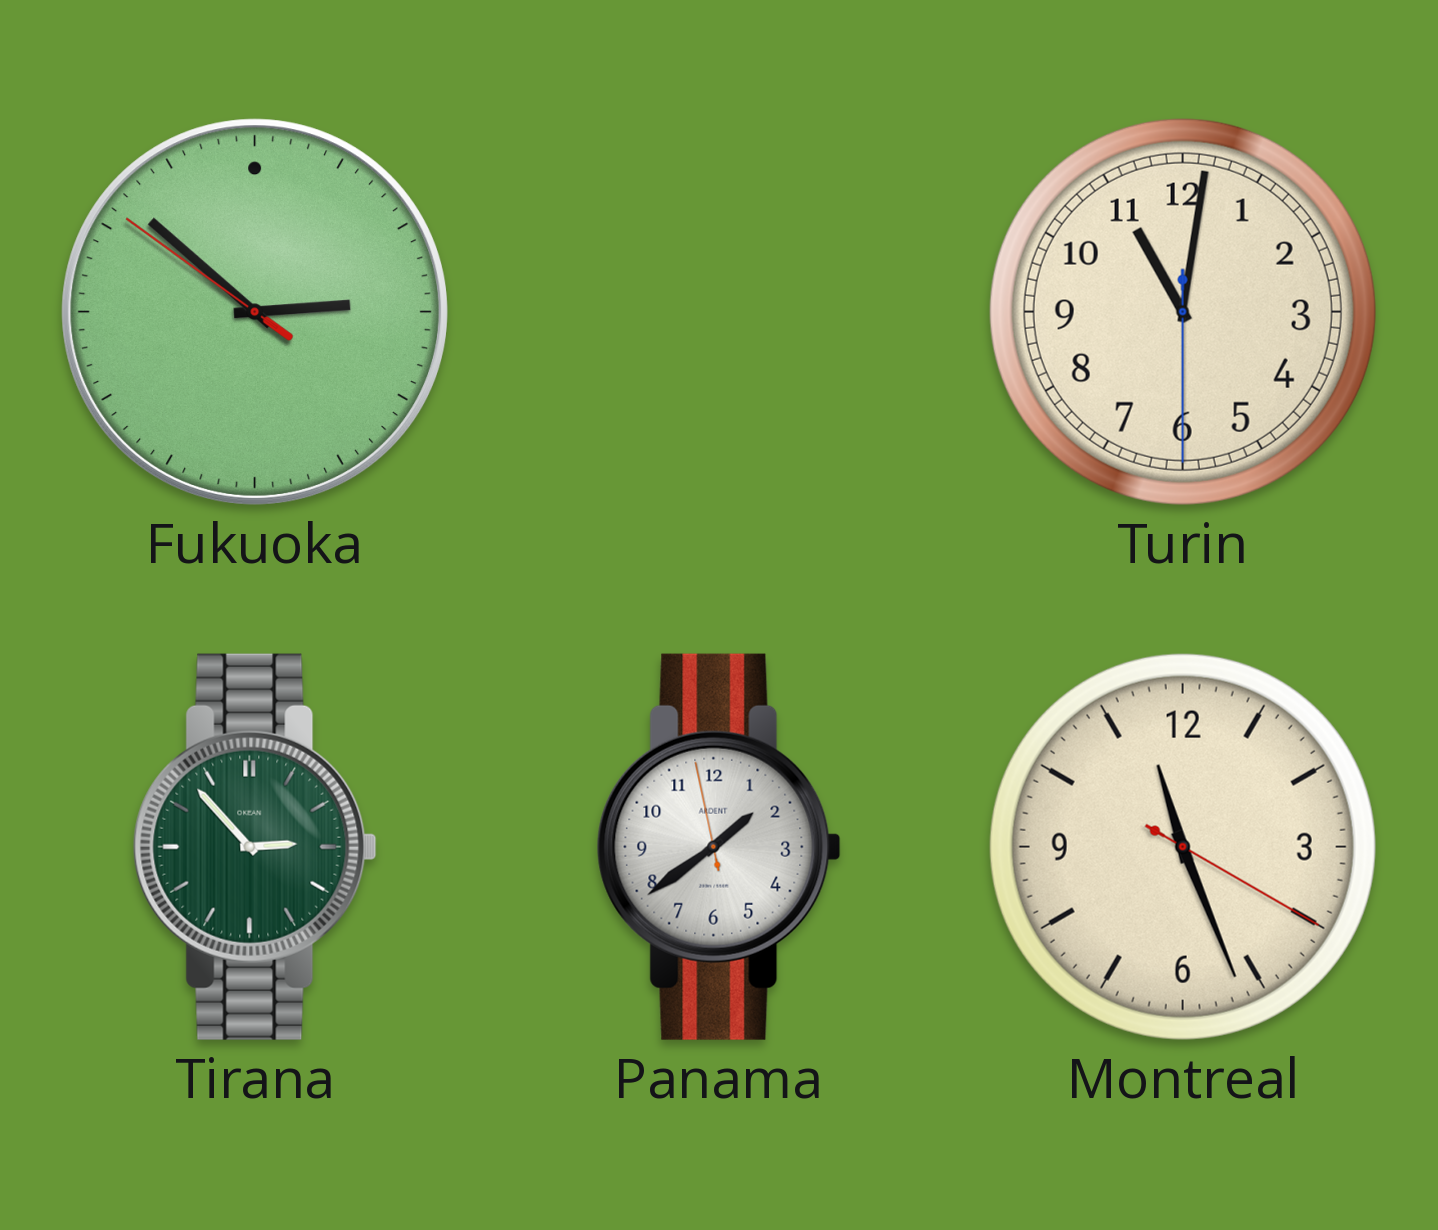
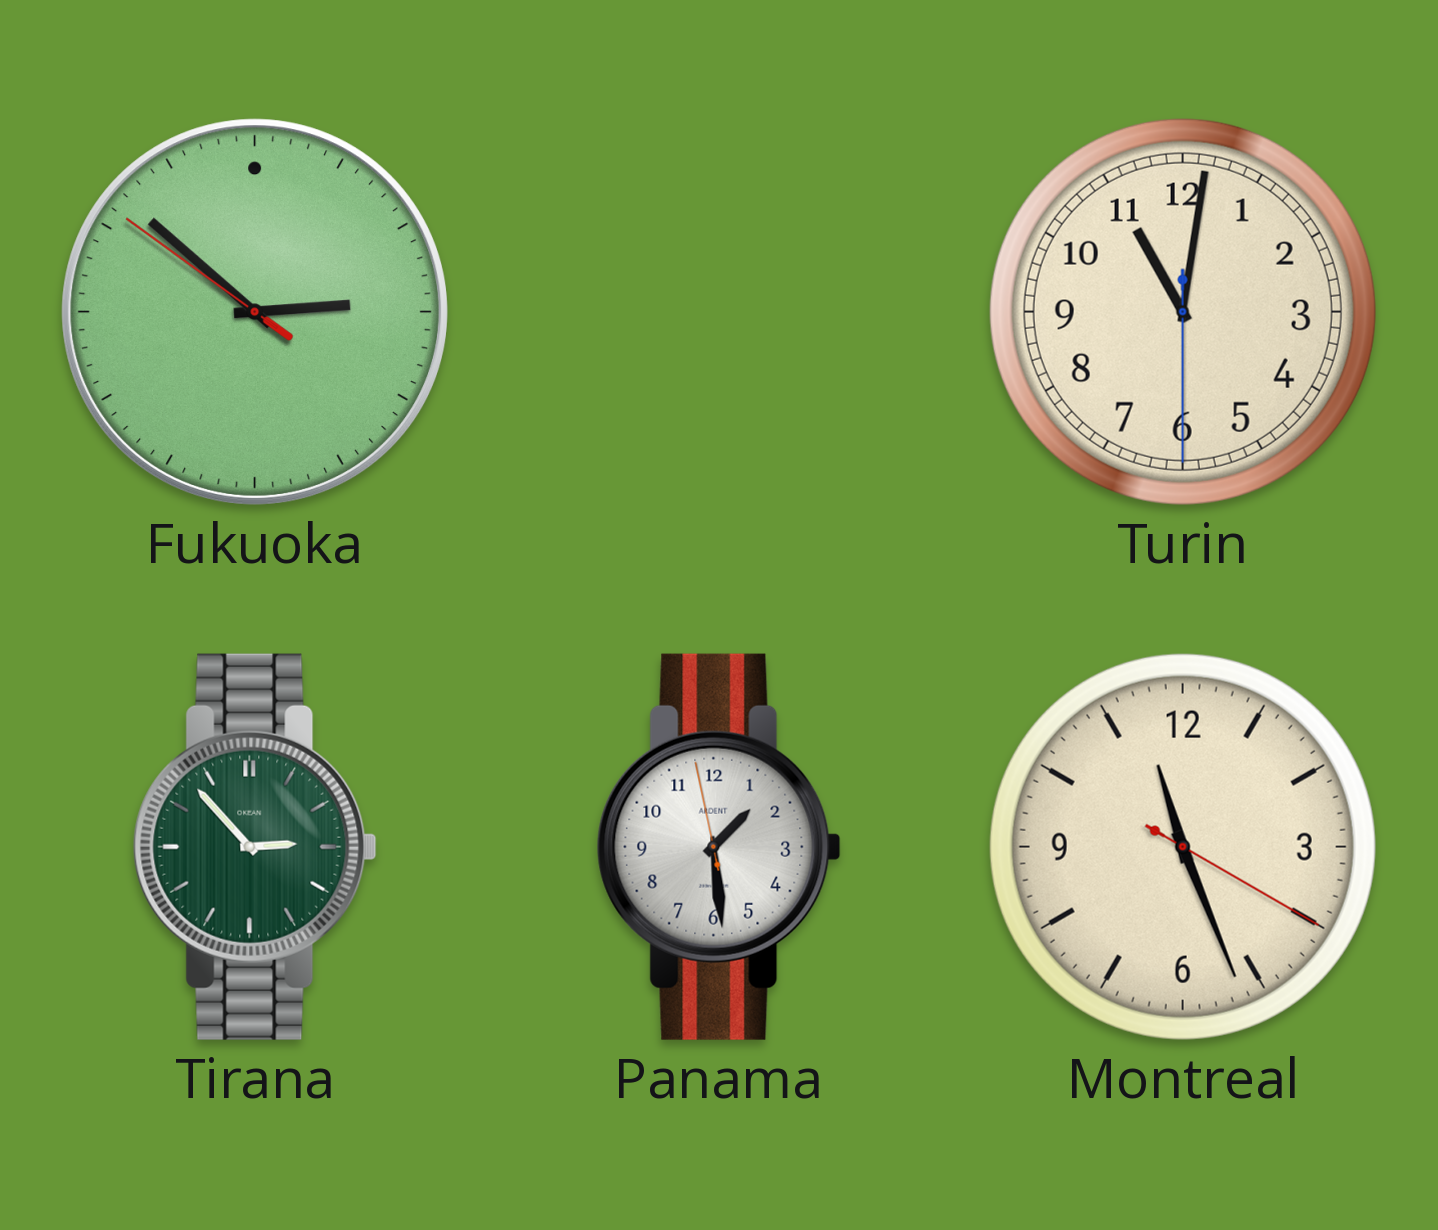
Panama: 1:38 -> 1:28
